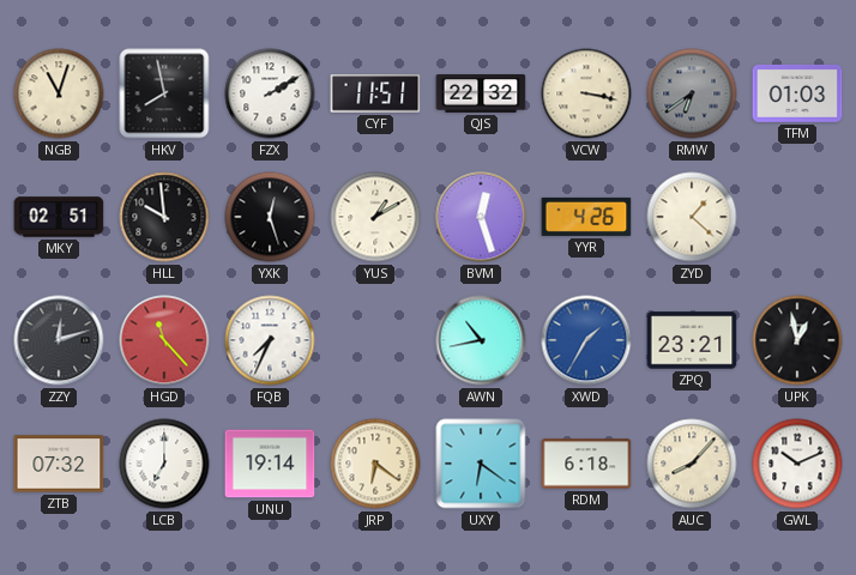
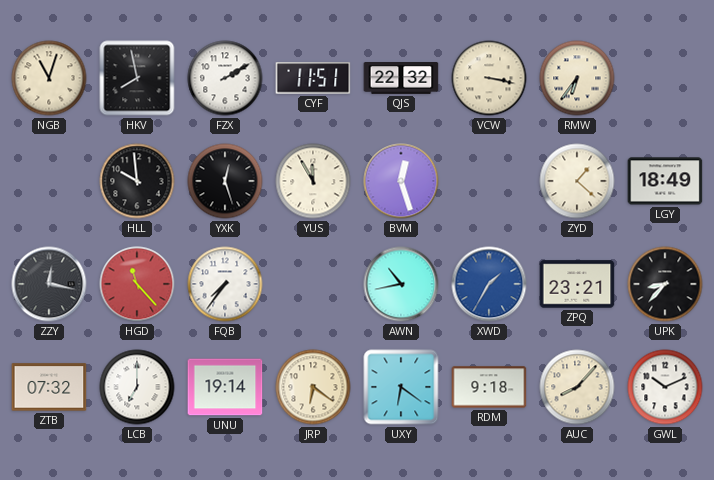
RMW: 6:39 -> 6:36
RMW dial: grey -> cream
TFM: 01:03 -> none
MKY: 02:51 -> none
YUS: 1:10 -> 11:55
YYR: 4:26 -> none
LGY: none -> 18:49
ZZY: 12:12 -> 12:17
FQB: 7:34 -> 7:36
UPK: 12:58 -> 8:37
RDM: 6:18 -> 9:18
